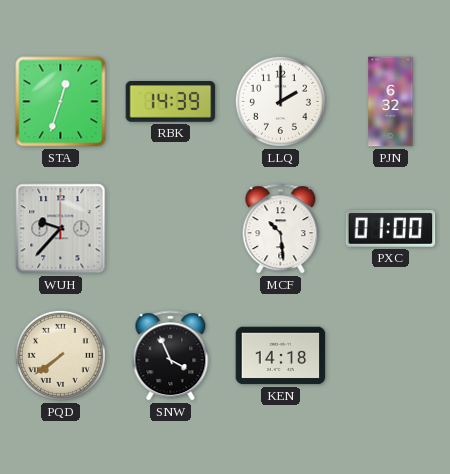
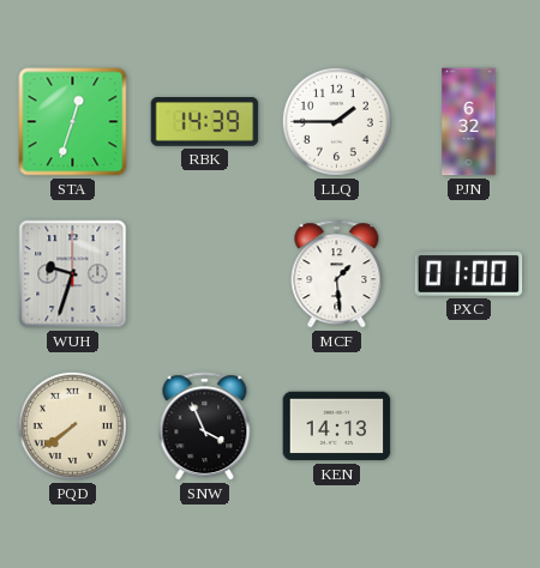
LLQ: 2:00 -> 1:45
WUH: 9:37 -> 9:33
MCF: 10:29 -> 1:29
KEN: 14:18 -> 14:13
